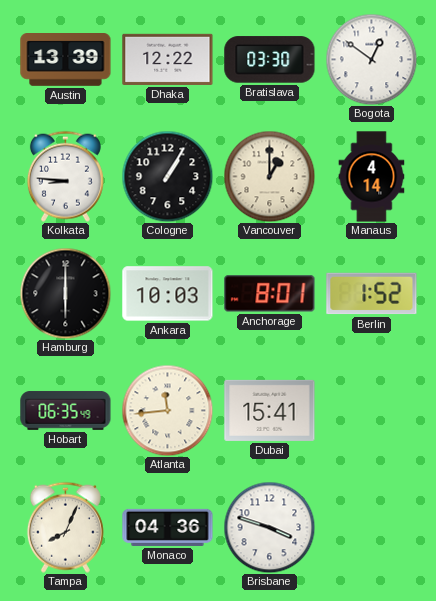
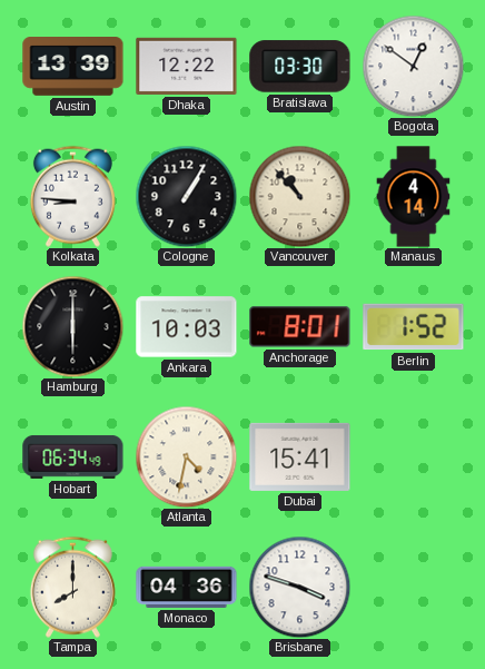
Vancouver: 1:00 -> 10:53
Hobart: 06:35 -> 06:34
Atlanta: 11:44 -> 4:32
Tampa: 8:04 -> 8:00
